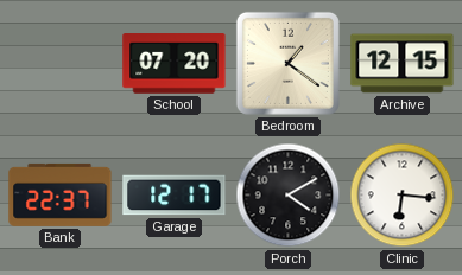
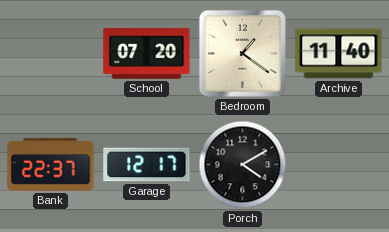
Archive: 12:15 -> 11:40
Clinic: 6:16 -> none
